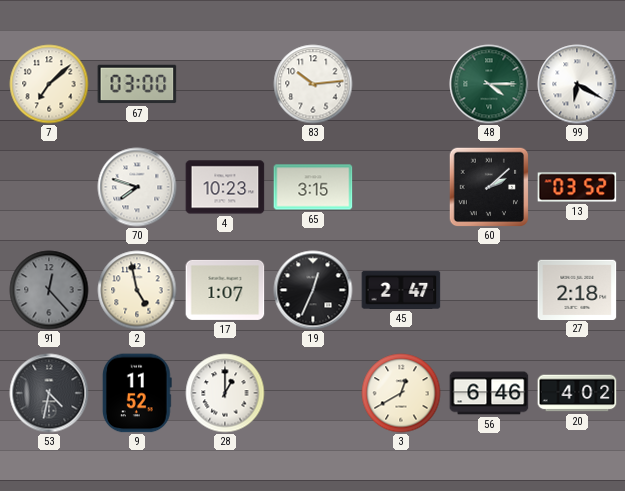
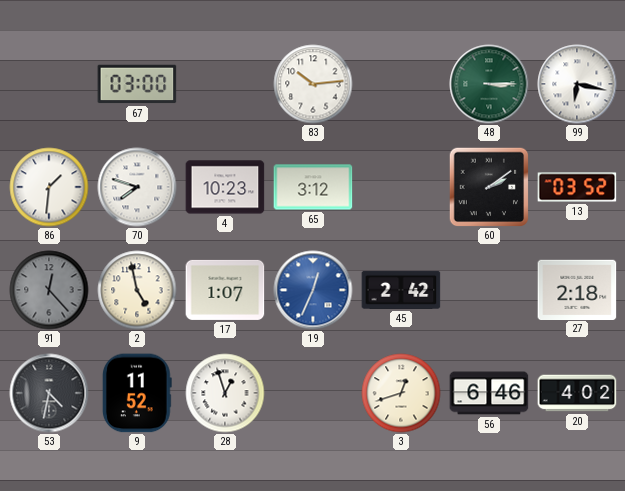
7: 7:08 -> none
48: 4:15 -> 3:15
99: 6:20 -> 6:17
86: none -> 1:31
65: 3:15 -> 3:12
60: 2:08 -> 2:09
19 dial: black -> blue
45: 2:47 -> 2:42
28: 1:00 -> 12:57
3: 12:40 -> 12:42
